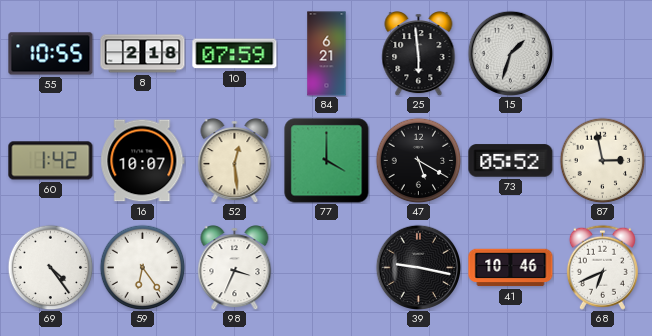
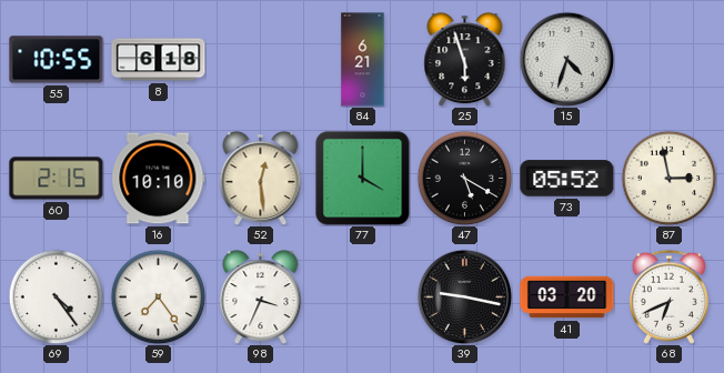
8: 2:18 -> 6:18
10: 07:59 -> none
25: 5:59 -> 5:57
15: 1:33 -> 4:33
60: 1:42 -> 2:15
16: 10:07 -> 10:10
59: 6:24 -> 7:24
41: 10:46 -> 03:20
